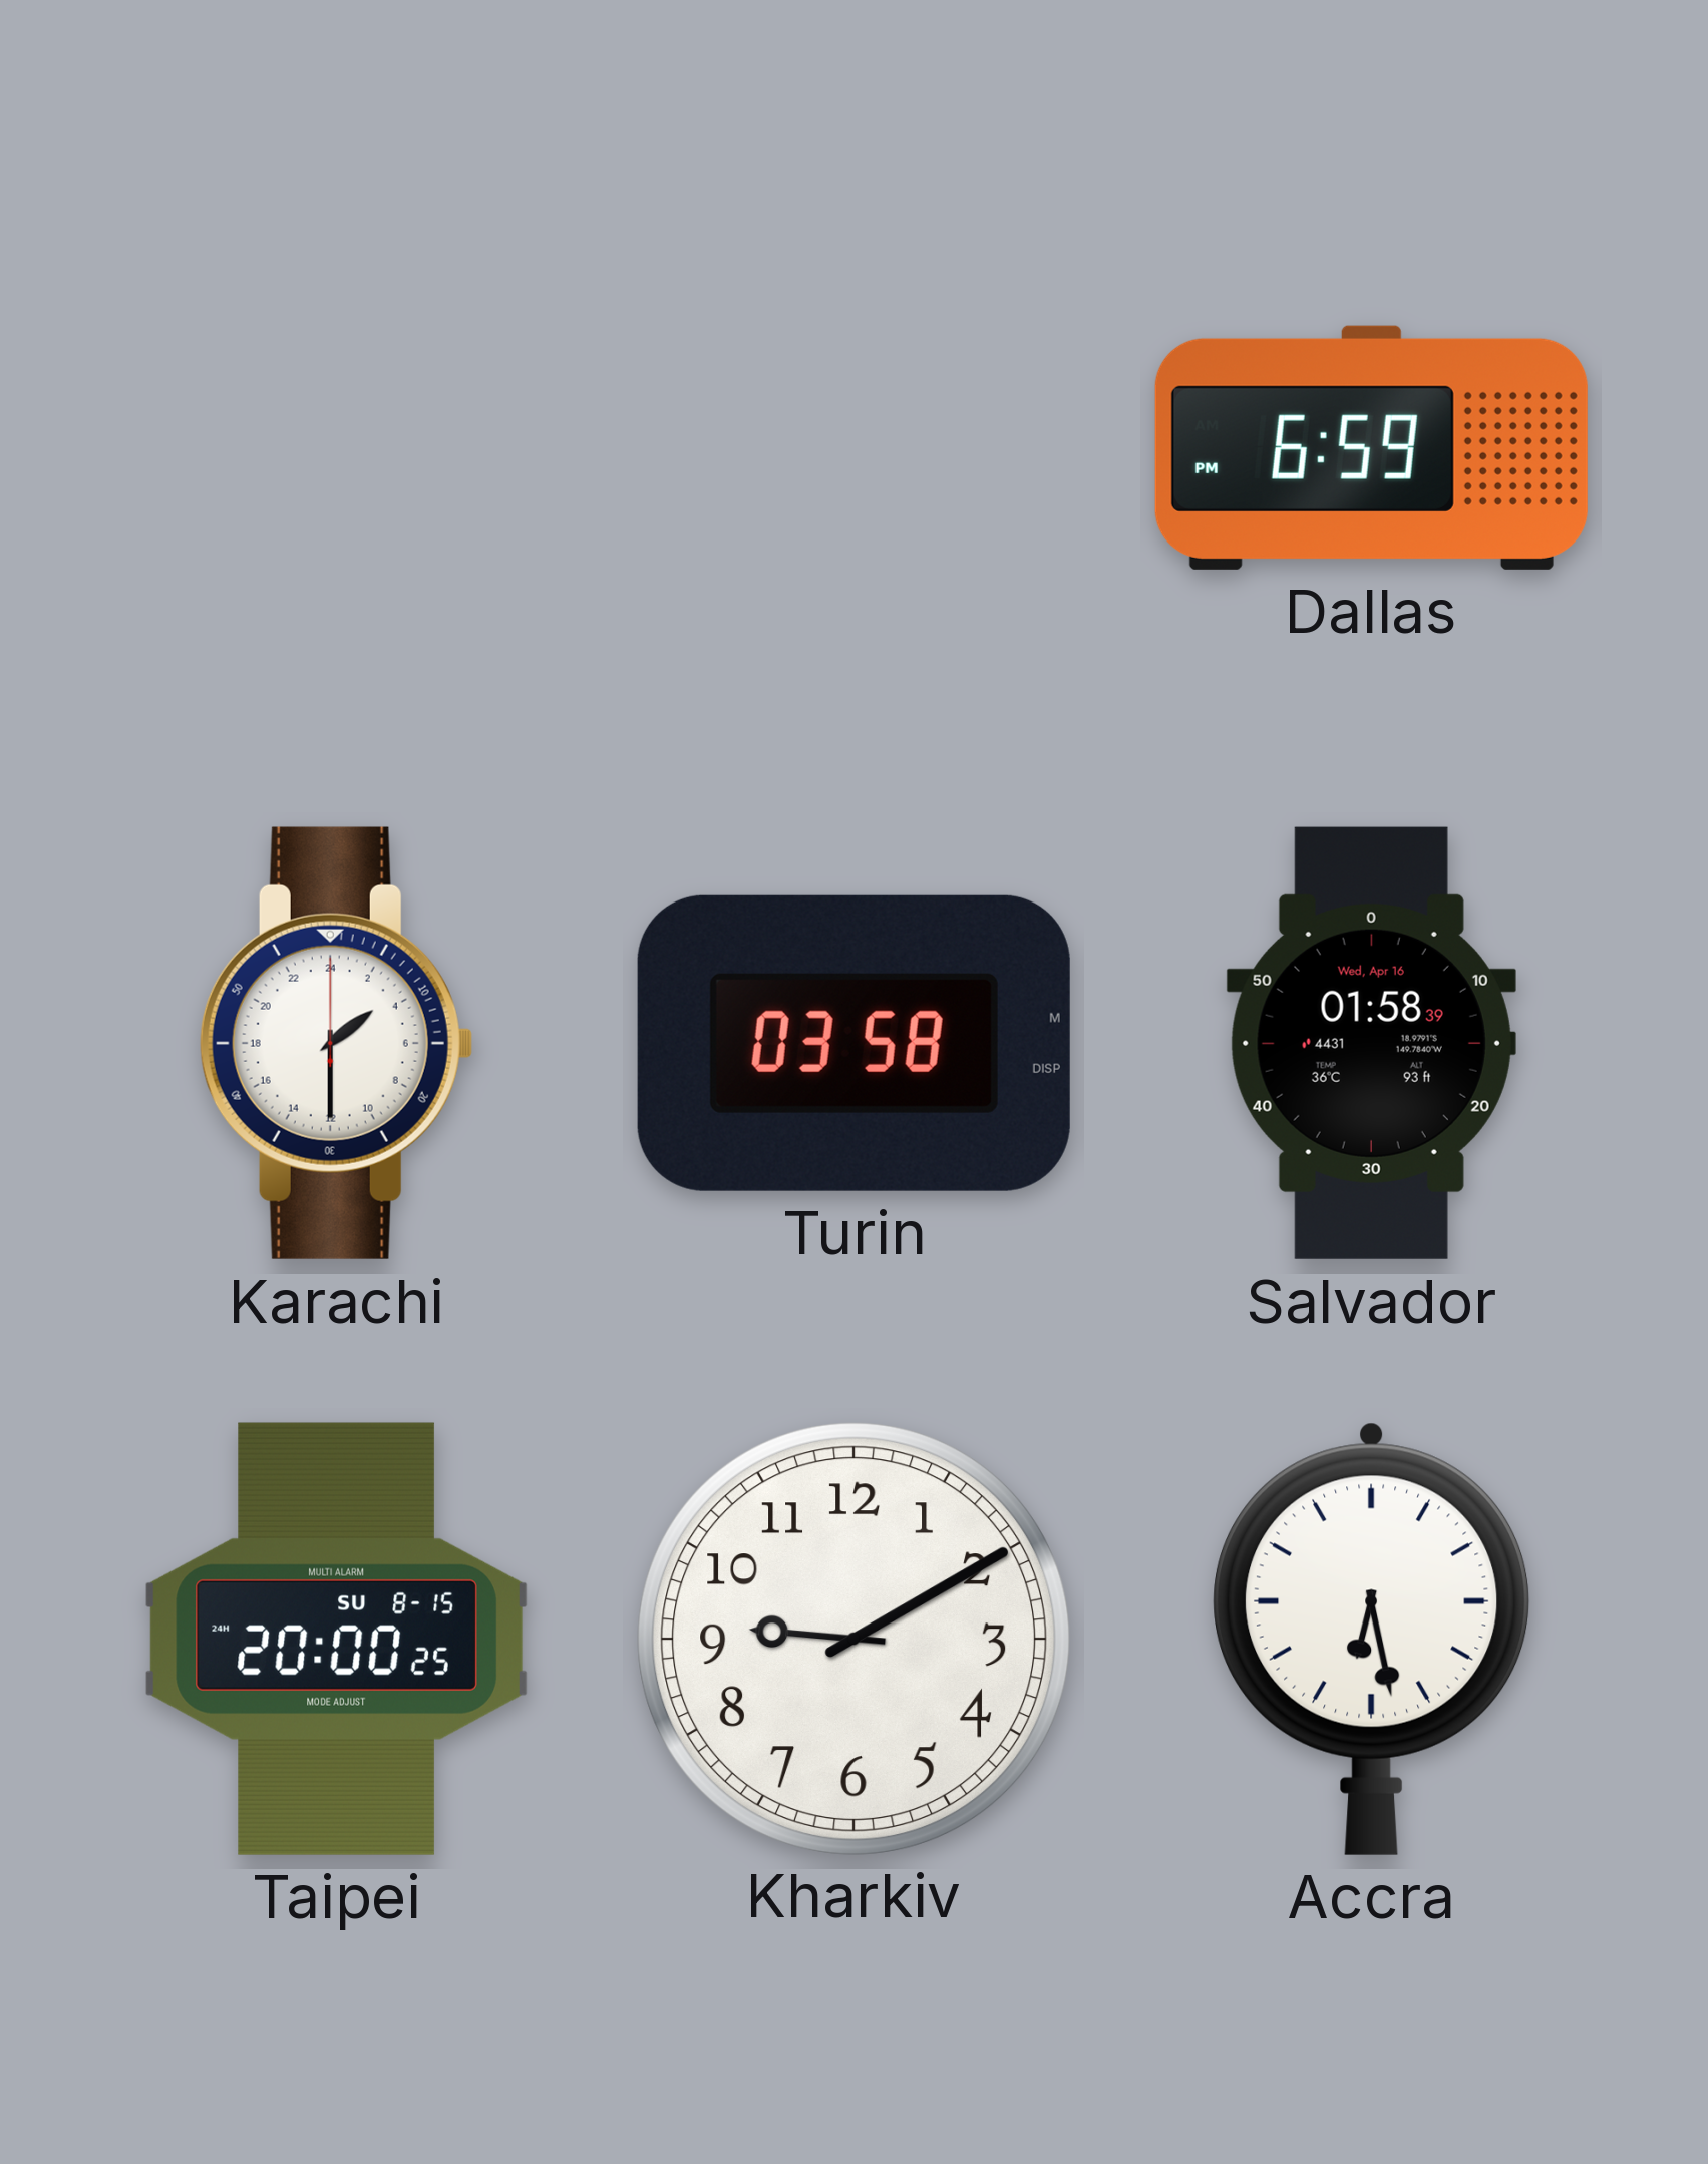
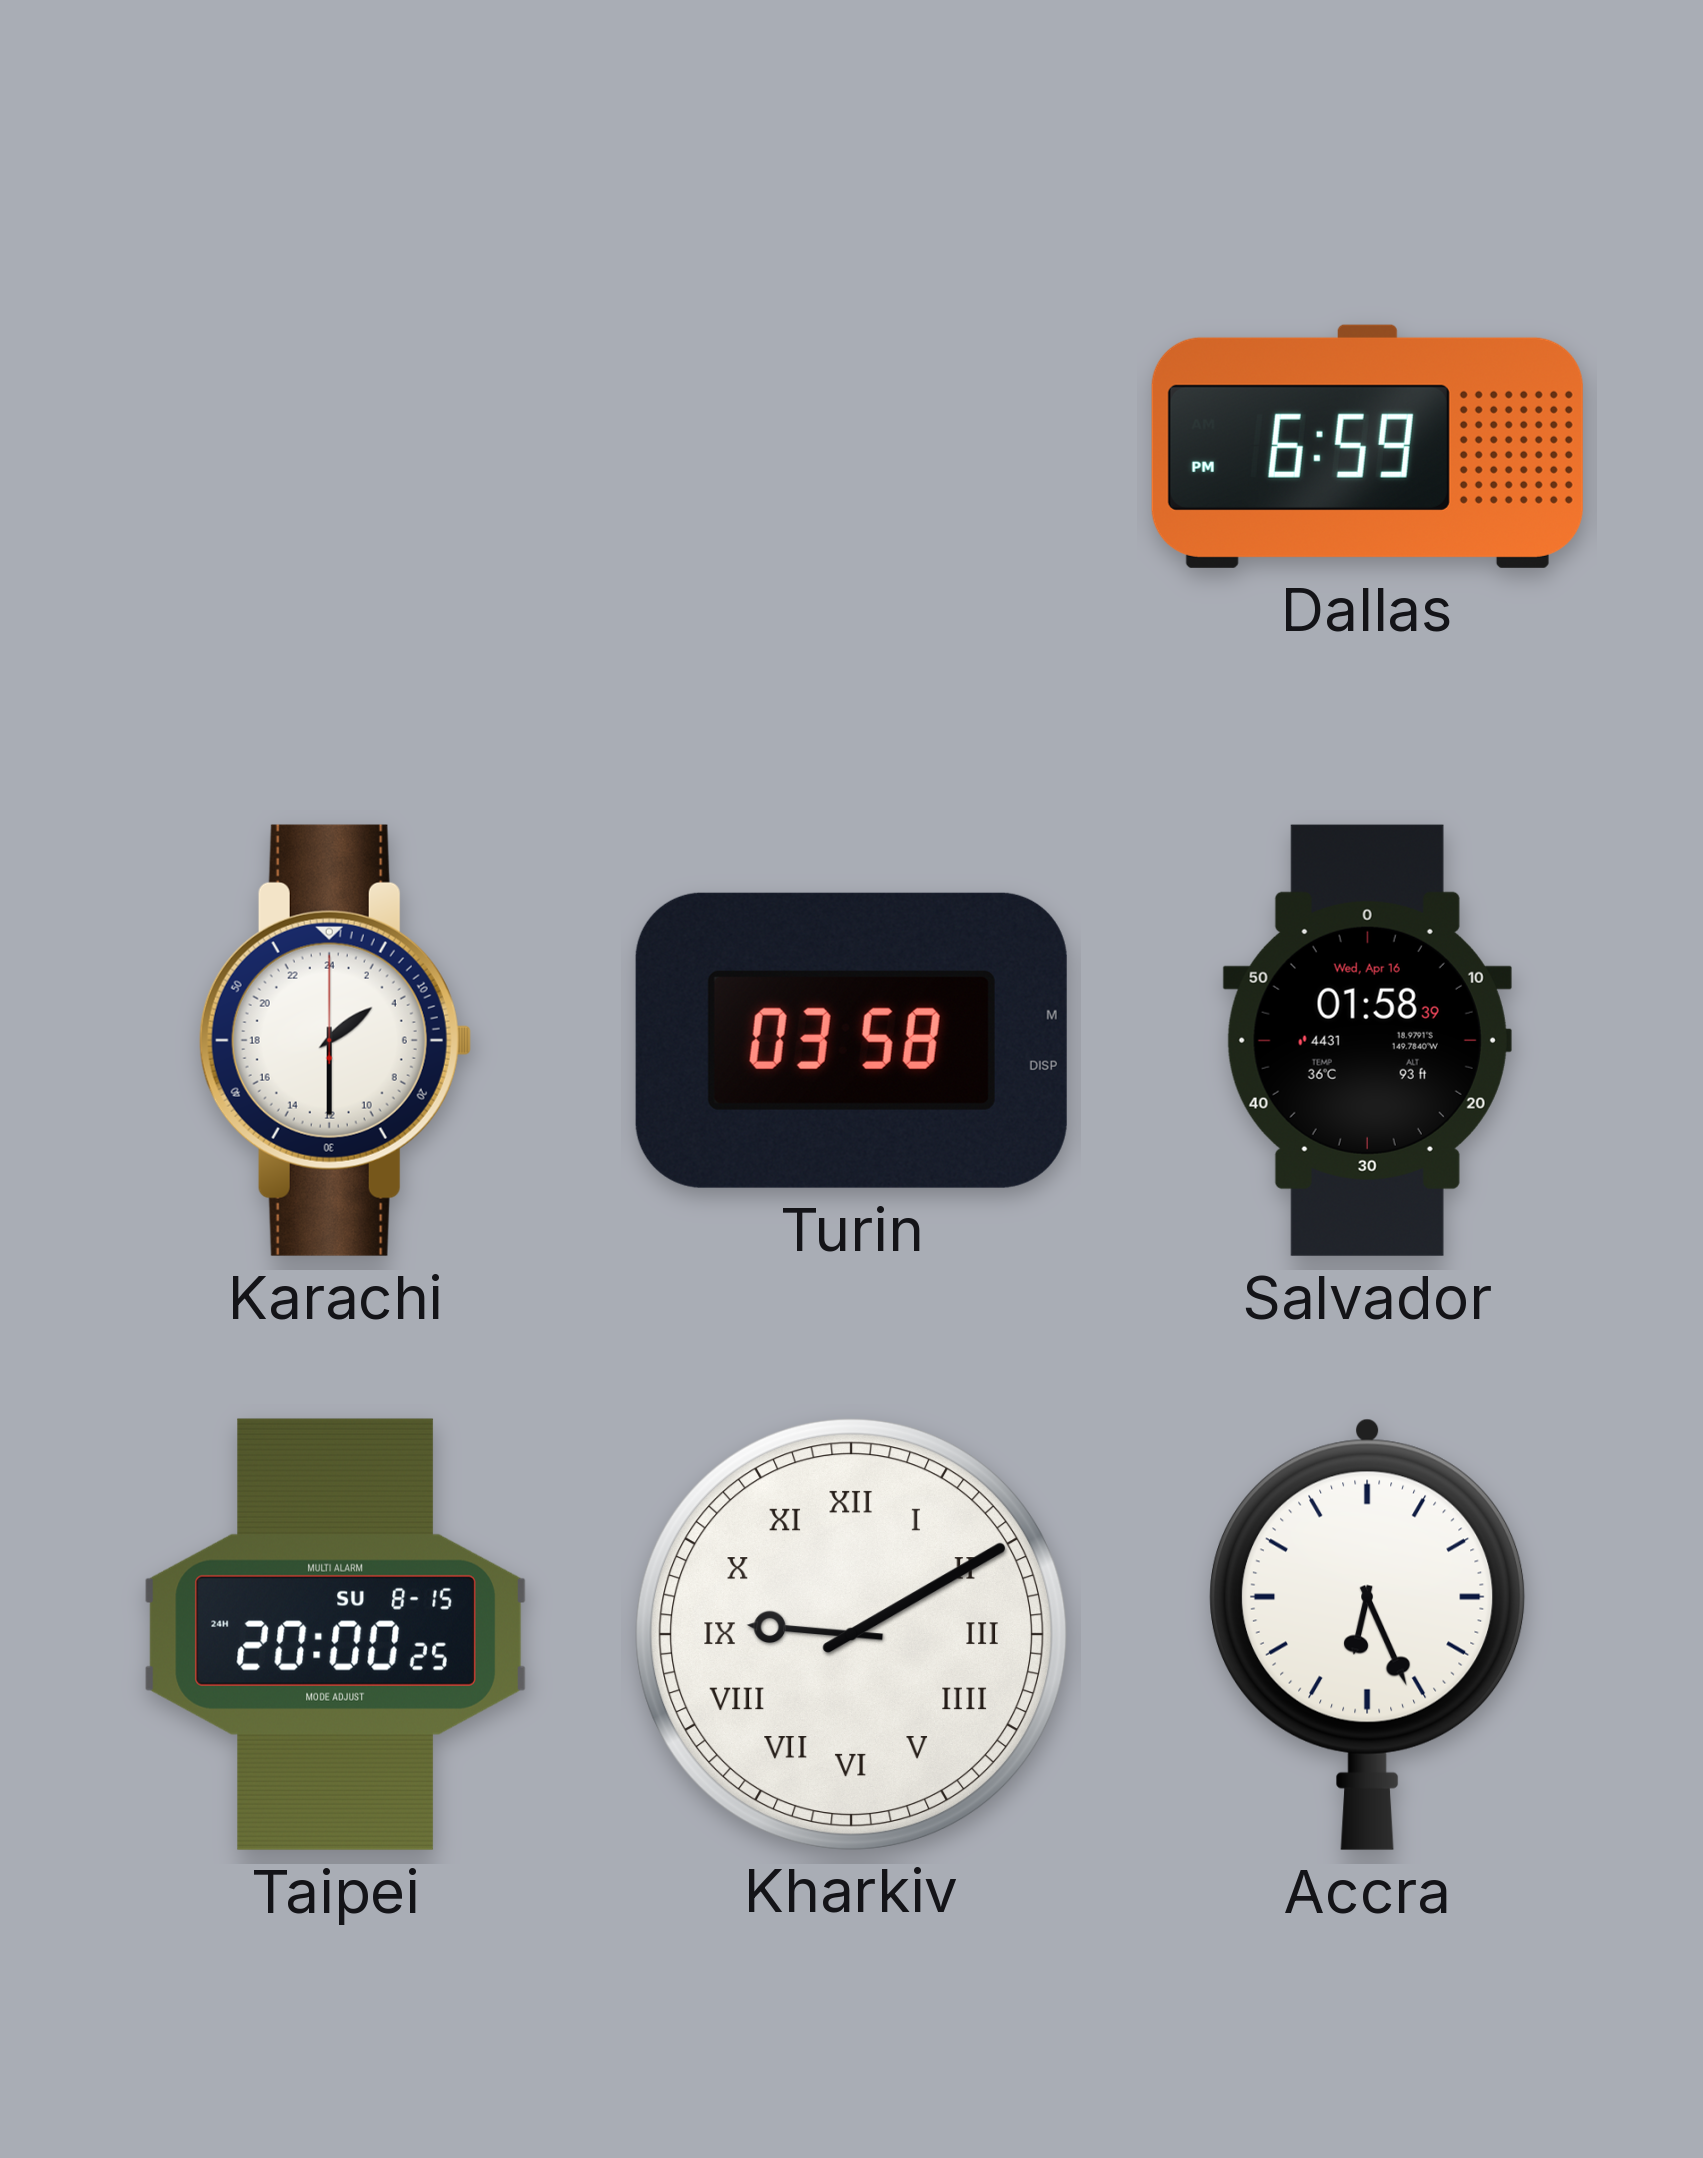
Kharkiv numerals: Arabic -> Roman
Accra: 6:28 -> 6:26
